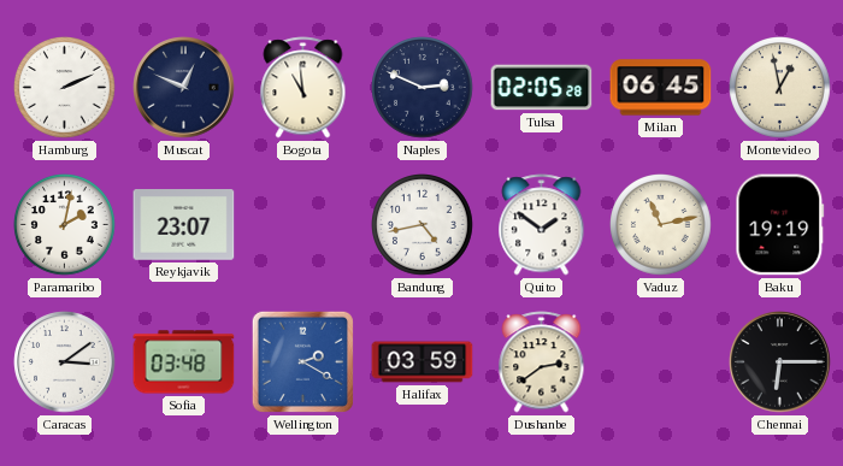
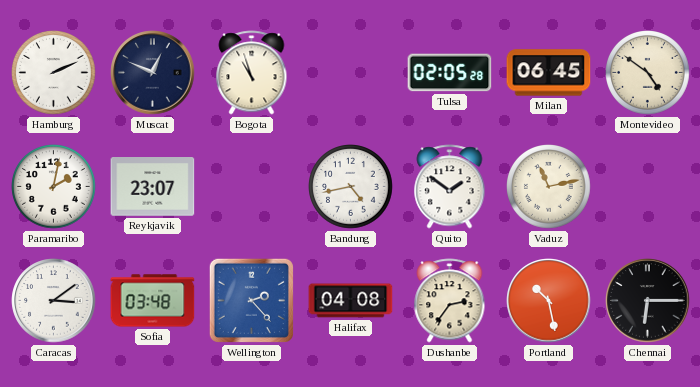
Bogota: 10:59 -> 10:57
Naples: 2:49 -> none
Montevideo: 12:58 -> 4:51
Baku: 19:19 -> none
Wellington: 2:20 -> 2:23
Halifax: 03:59 -> 04:08
Dushanbe: 2:39 -> 2:36
Portland: none -> 10:28
